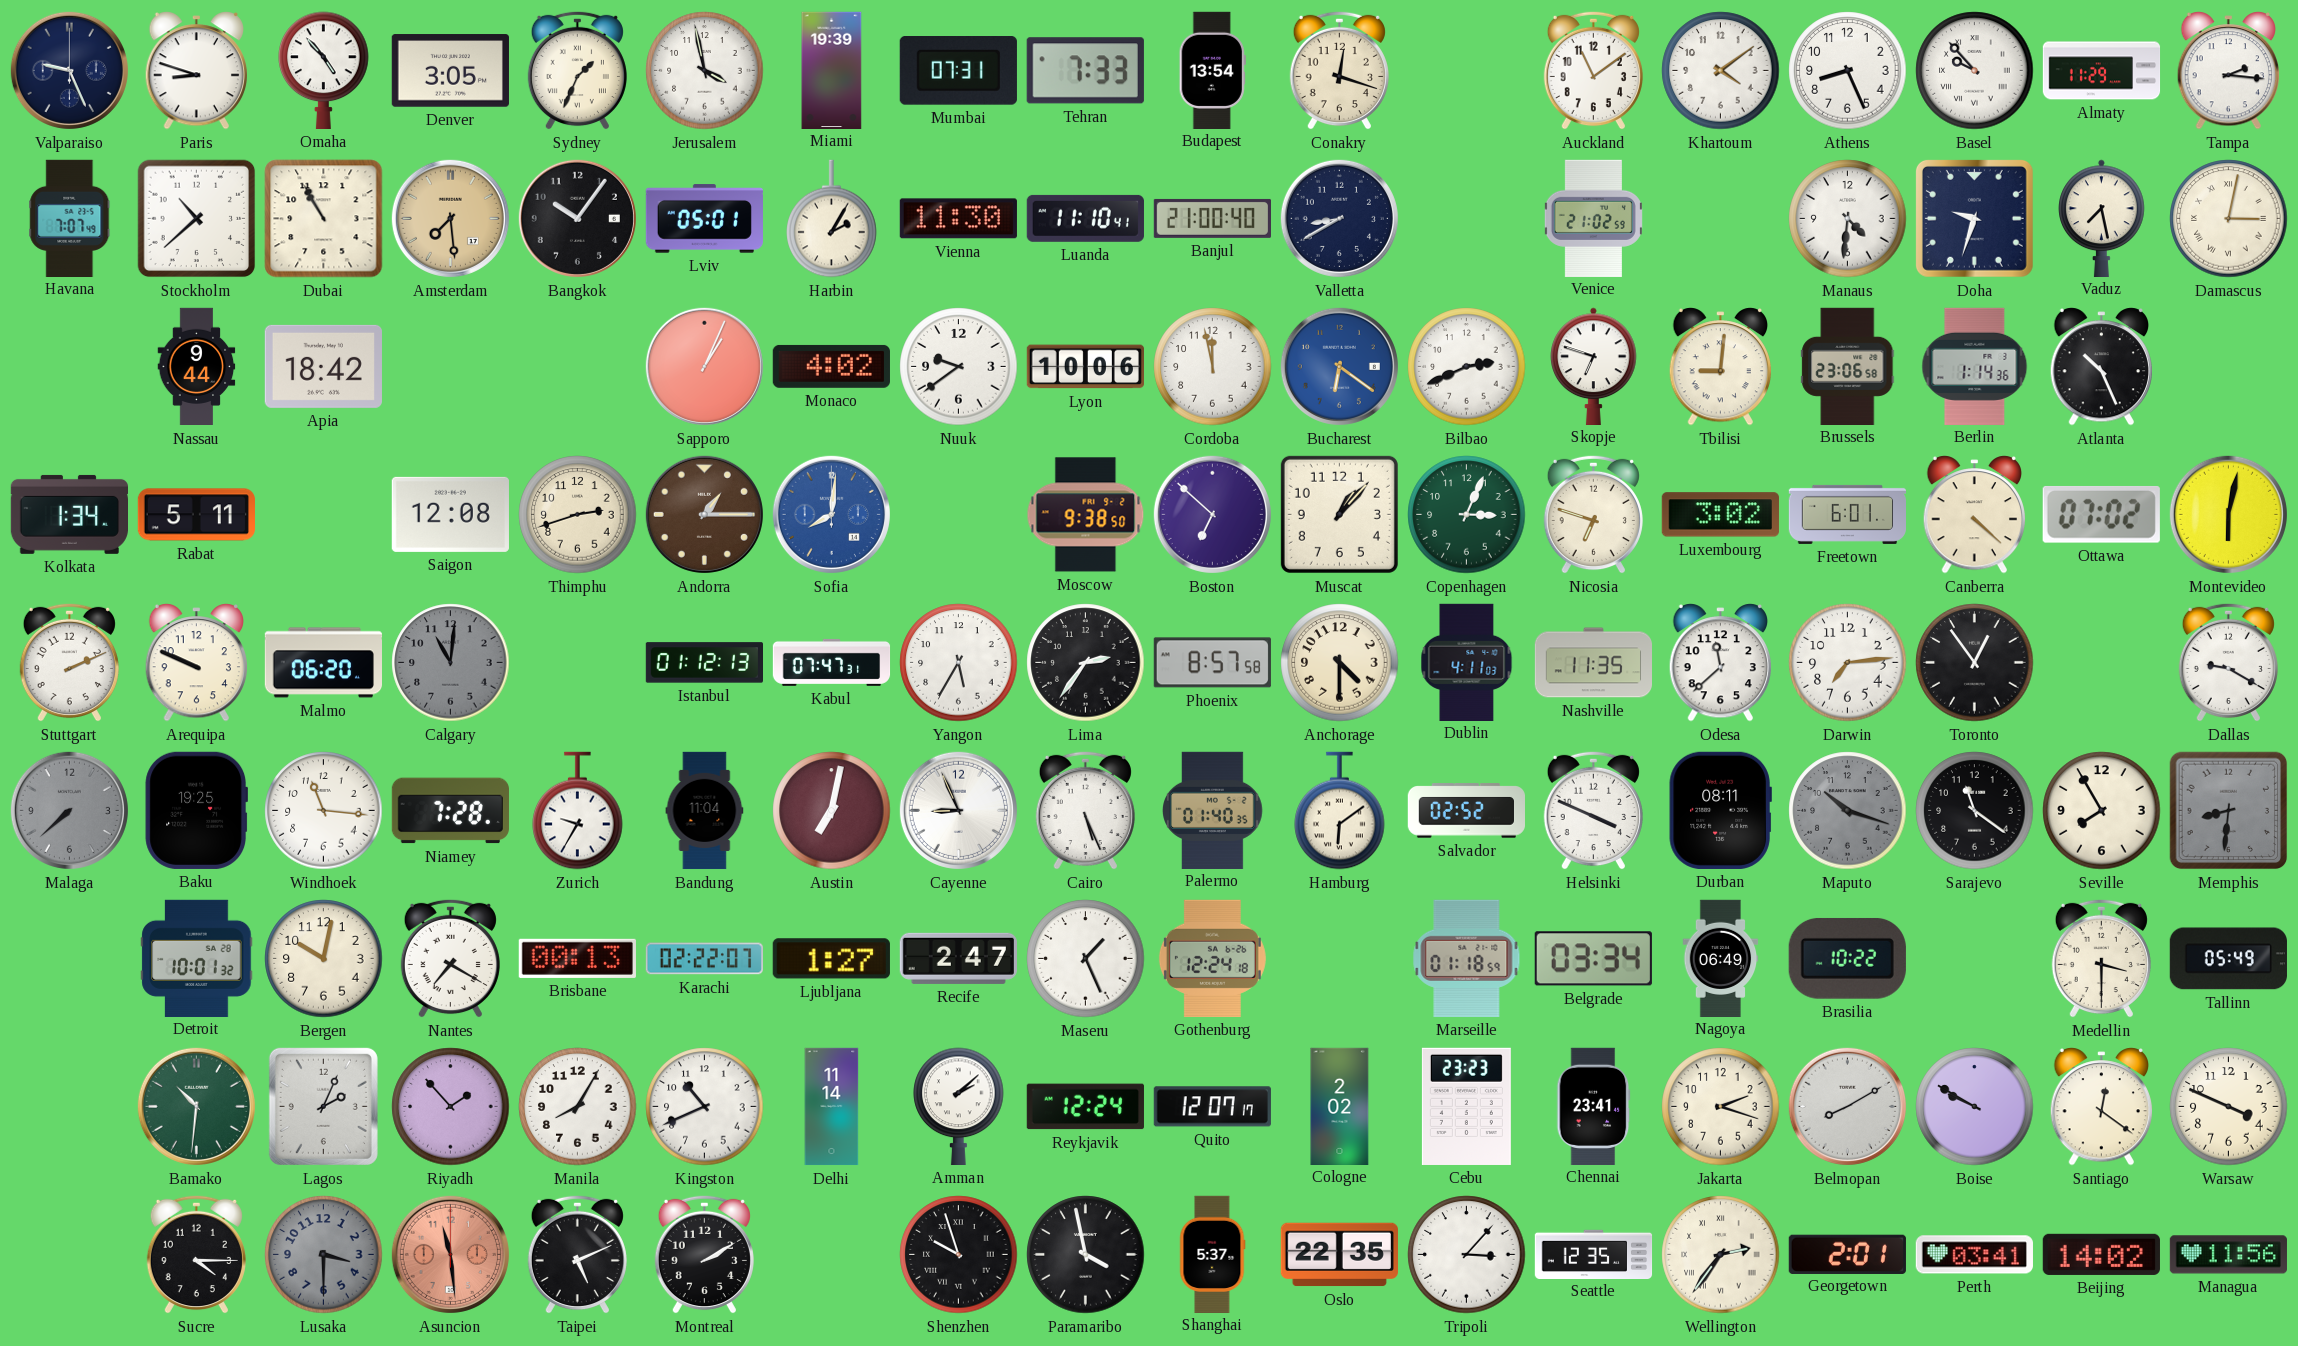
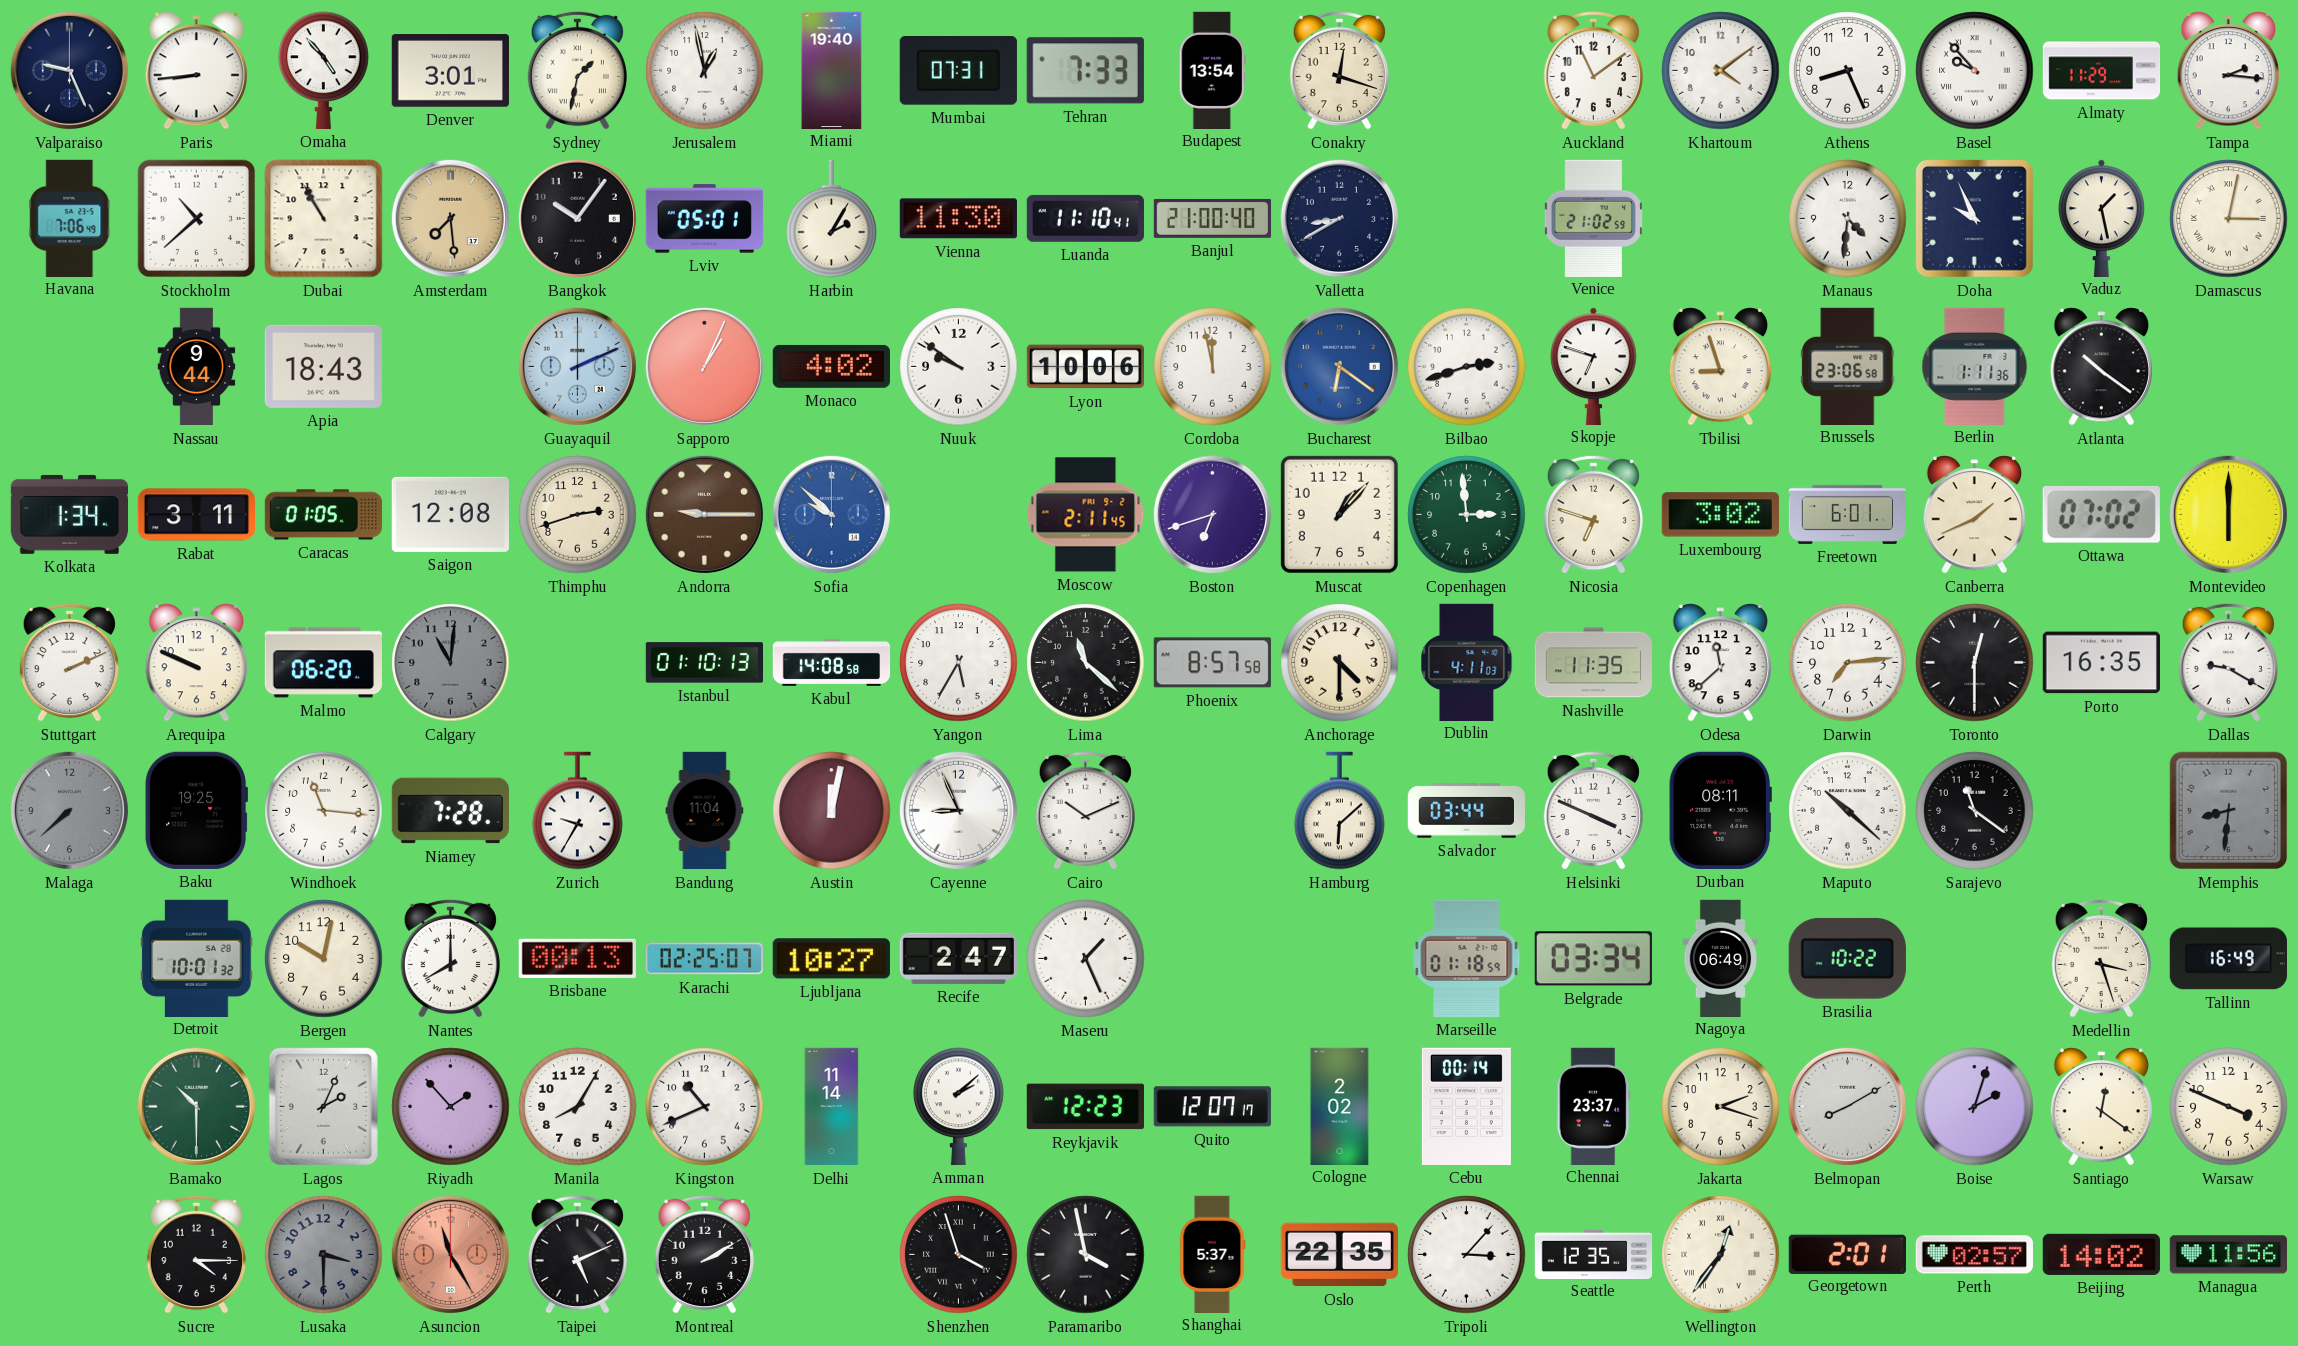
Paris: 8:48 -> 8:44
Denver: 3:05 -> 3:01
Sydney: 1:34 -> 1:32
Jerusalem: 3:58 -> 12:58
Miami: 19:39 -> 19:40
Havana: 7:07 -> 7:06
Doha: 9:33 -> 9:56
Vaduz: 7:28 -> 1:28
Apia: 18:42 -> 18:43
Guayaquil: none -> 2:11
Nuuk: 9:39 -> 9:51
Bilbao: 2:41 -> 2:42
Tbilisi: 9:01 -> 8:57
Berlin: 1:14 -> 1:11
Atlanta: 10:26 -> 10:21
Rabat: 5:11 -> 3:11
Caracas: none -> 01:05
Andorra: 1:15 -> 9:15
Sofia: 8:01 -> 9:52
Moscow: 9:38 -> 2:11
Boston: 6:52 -> 6:42
Copenhagen: 3:04 -> 2:59
Canberra: 4:22 -> 1:41
Montevideo: 6:02 -> 6:00
Istanbul: 01:12 -> 01:10
Kabul: 07:47 -> 14:08
Lima: 2:36 -> 11:22
Toronto: 12:54 -> 12:30
Porto: none -> 16:35
Austin: 7:02 -> 12:02
Cairo: 5:26 -> 10:11
Palermo: 01:40 -> none
Hamburg: 6:09 -> 6:08
Salvador: 02:52 -> 03:44
Maputo: 10:18 -> 10:22
Maputo dial: grey -> white
Seville: 7:55 -> none
Nantes: 7:20 -> 8:00
Karachi: 02:22 -> 02:25
Ljubljana: 1:27 -> 10:27
Gothenburg: 12:24 -> none
Medellin: 3:30 -> 3:27
Tallinn: 05:49 -> 16:49
Bamako: 10:31 -> 10:30
Reykjavik: 12:24 -> 12:23
Cebu: 23:23 -> 00:14
Chennai: 23:41 -> 23:37
Boise: 9:50 -> 2:03
Asuncion: 11:29 -> 11:25
Shenzhen: 9:57 -> 3:57
Wellington: 2:36 -> 12:36
Perth: 03:41 -> 02:57
